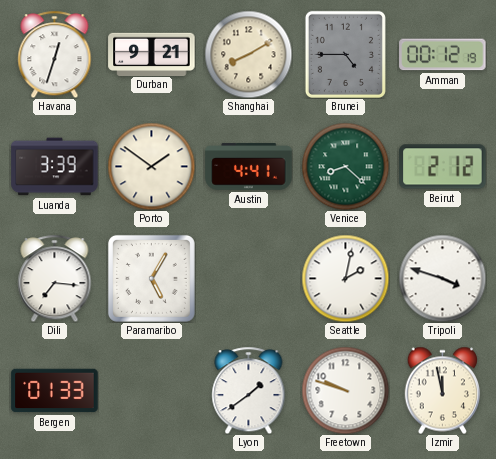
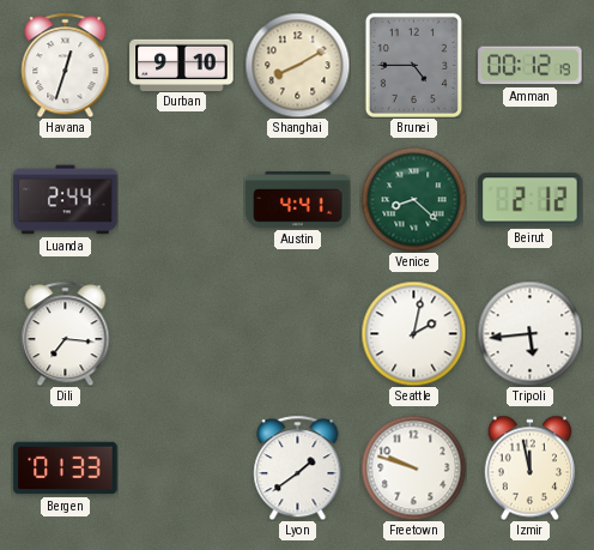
Durban: 9:21 -> 9:10
Luanda: 3:39 -> 2:44
Porto: 1:51 -> none
Paramaribo: 5:05 -> none
Tripoli: 3:48 -> 5:44
